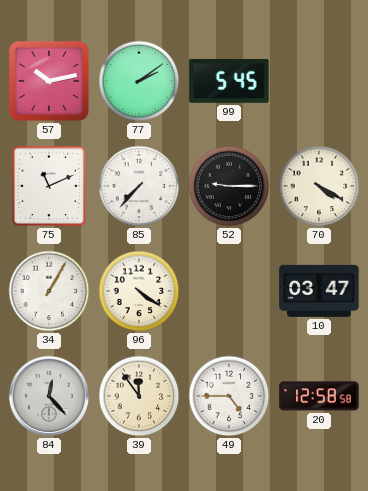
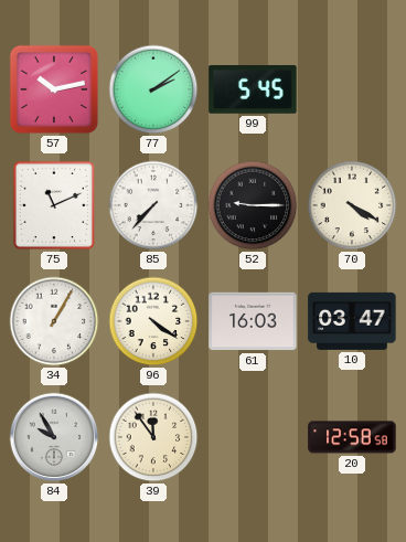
61: none -> 16:03
84: 12:23 -> 9:55
49: 4:45 -> none
